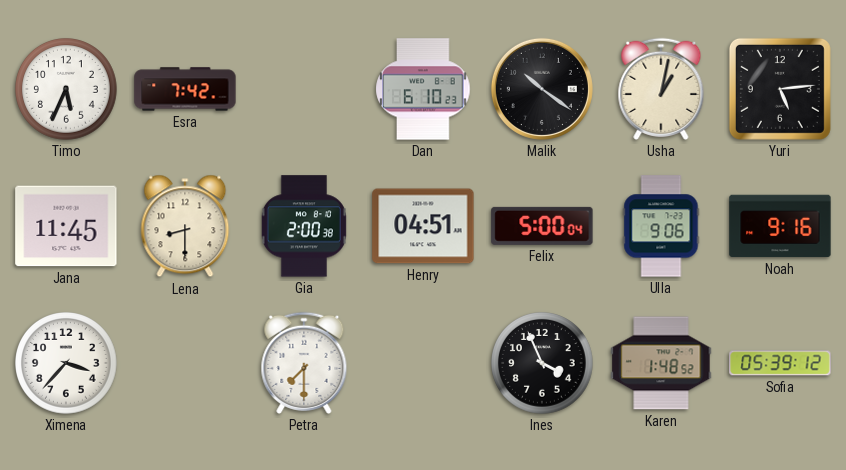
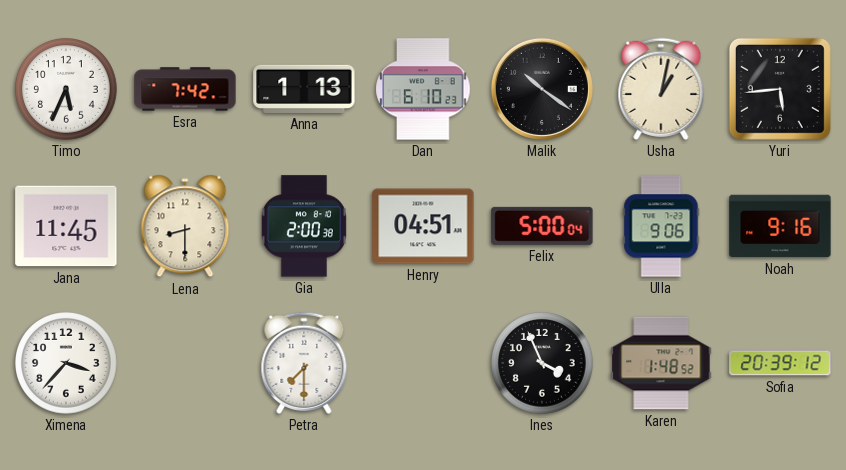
Anna: none -> 1:13
Yuri: 5:14 -> 5:44
Sofia: 05:39 -> 20:39
